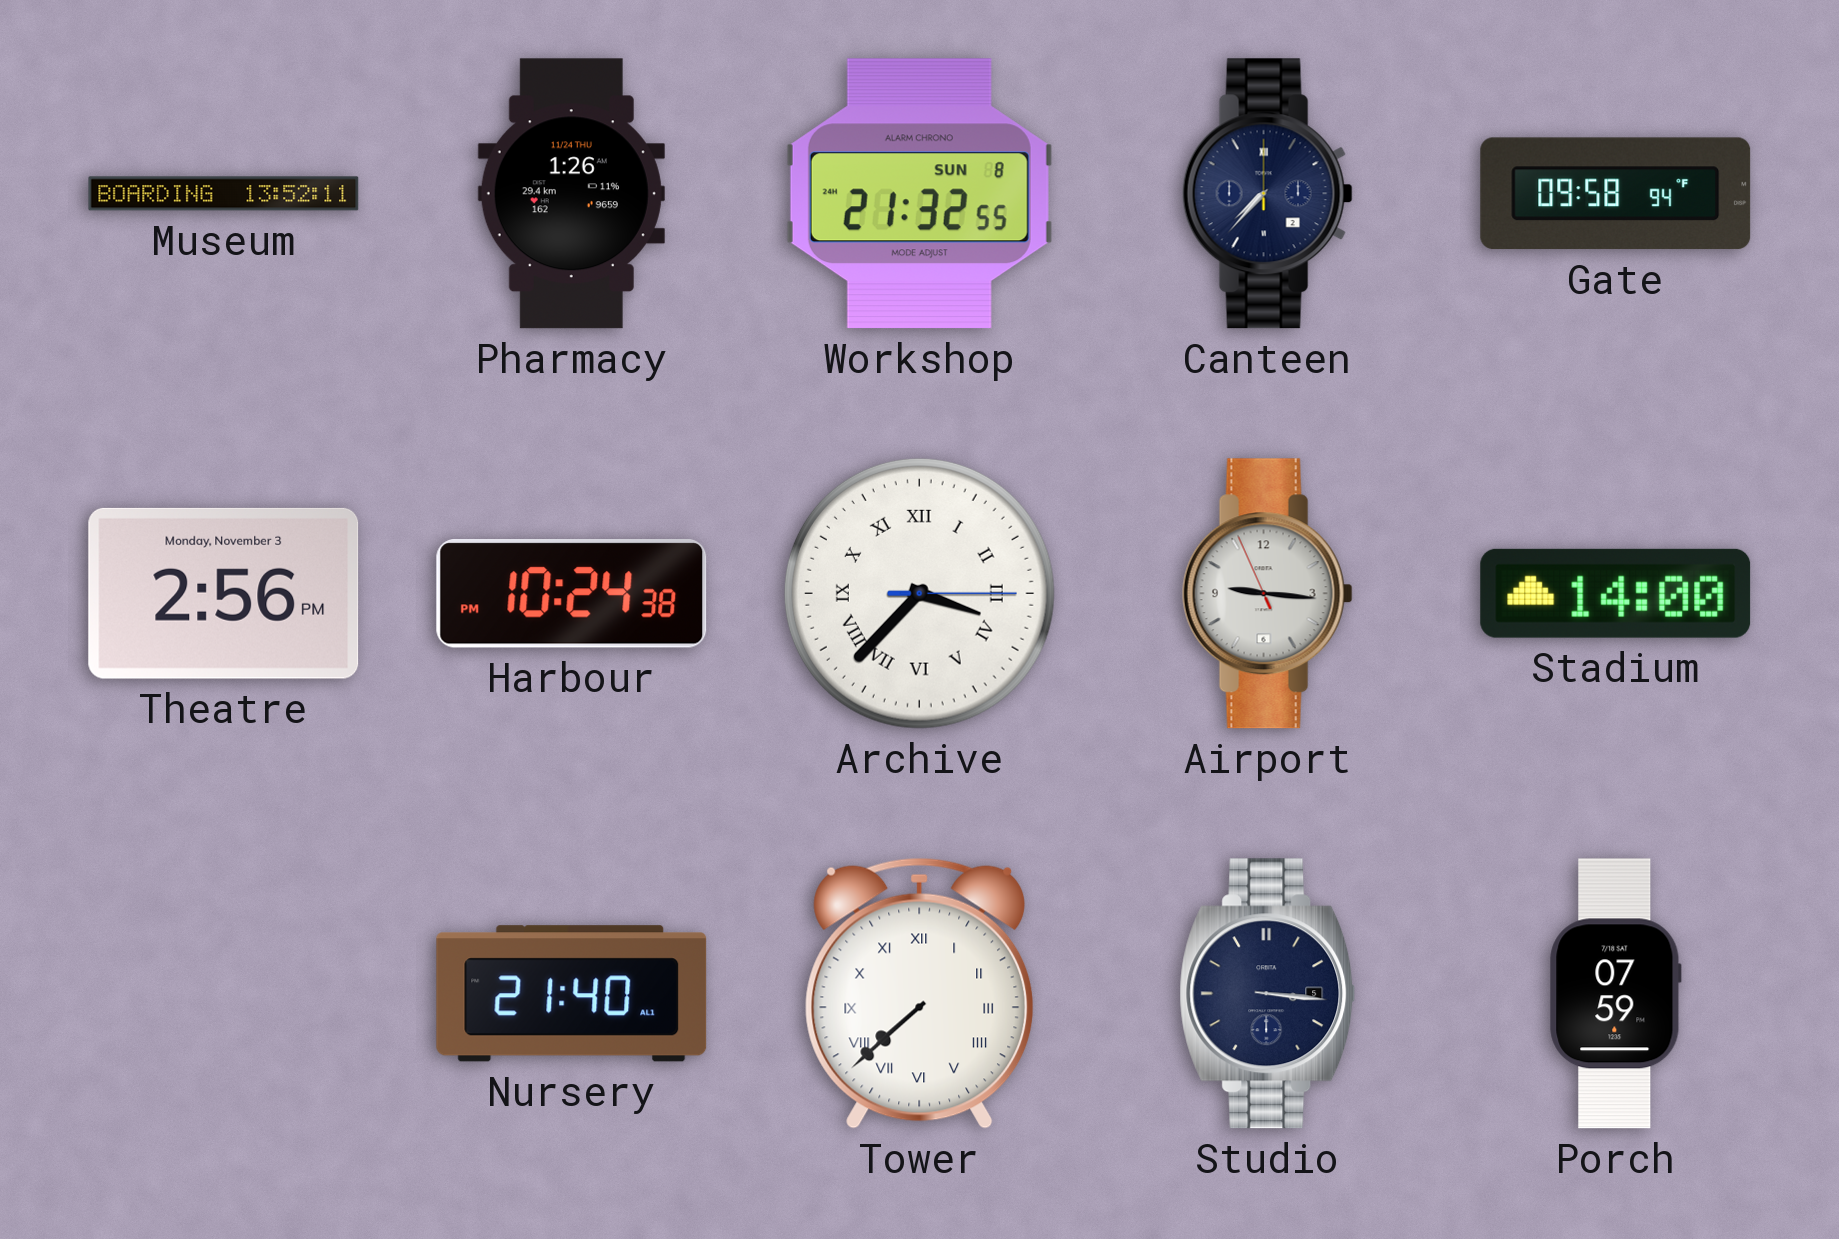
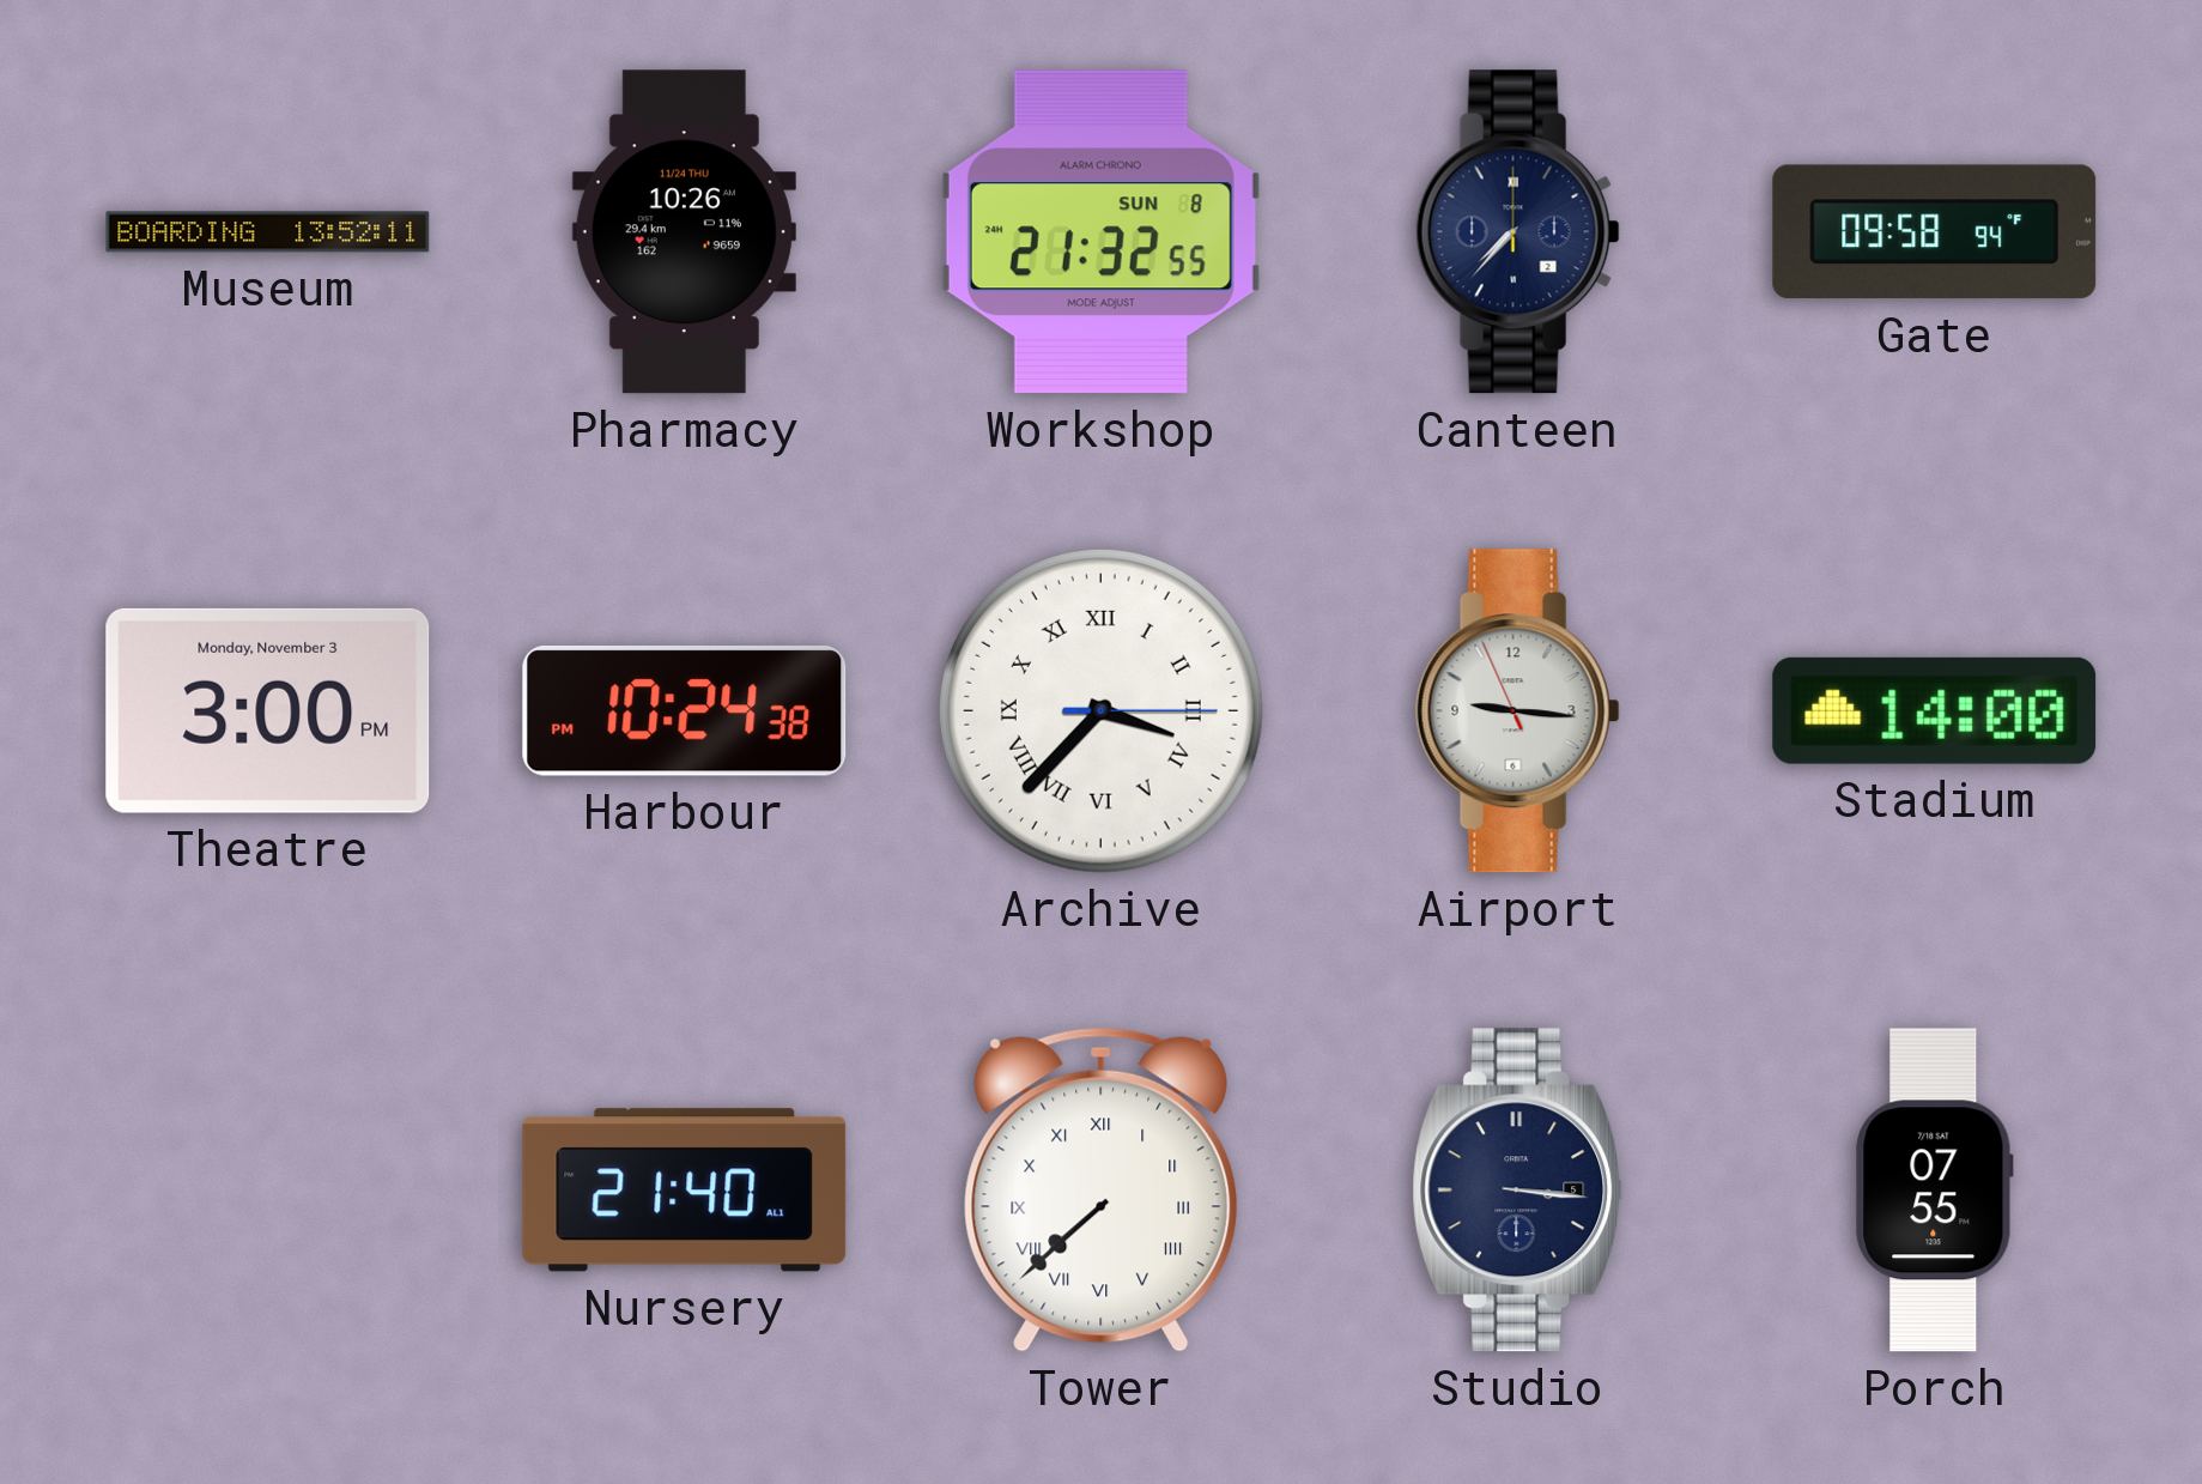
Pharmacy: 1:26 -> 10:26
Theatre: 2:56 -> 3:00
Porch: 07:59 -> 07:55
